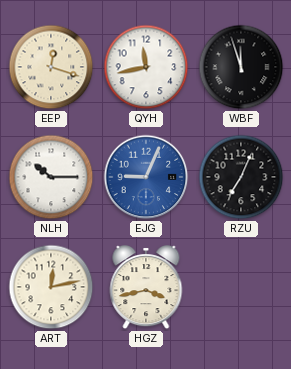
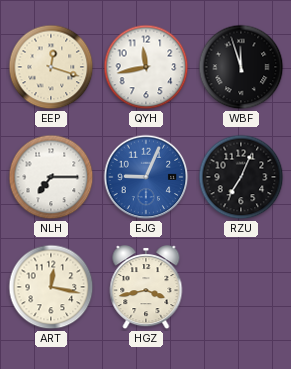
NLH: 10:15 -> 7:15
ART: 12:13 -> 12:17
